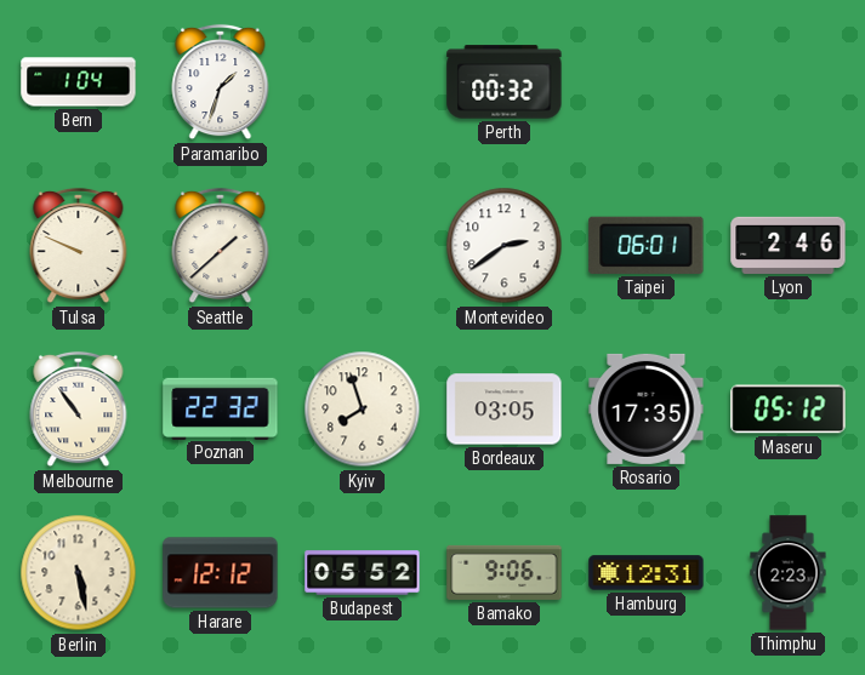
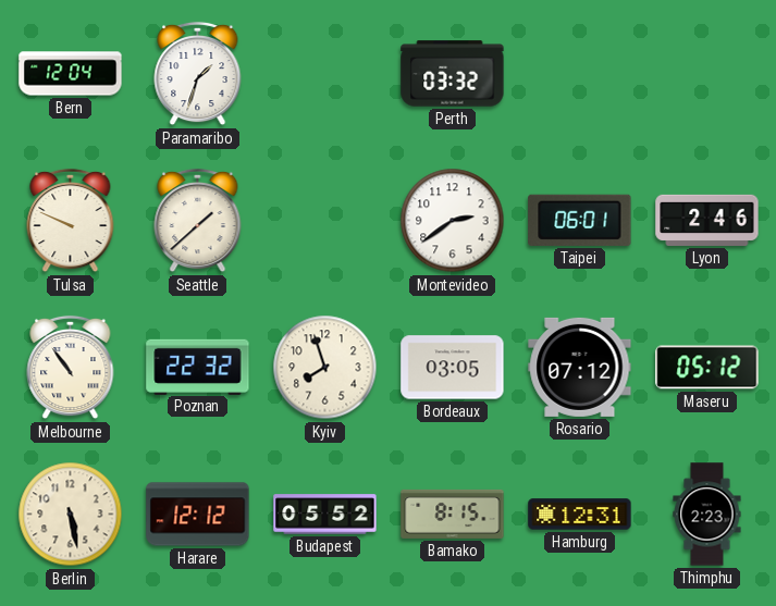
Bern: 1:04 -> 12:04
Perth: 00:32 -> 03:32
Rosario: 17:35 -> 07:12
Bamako: 9:06 -> 8:15
